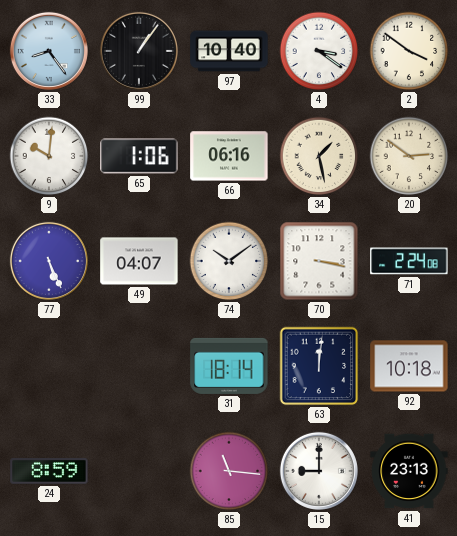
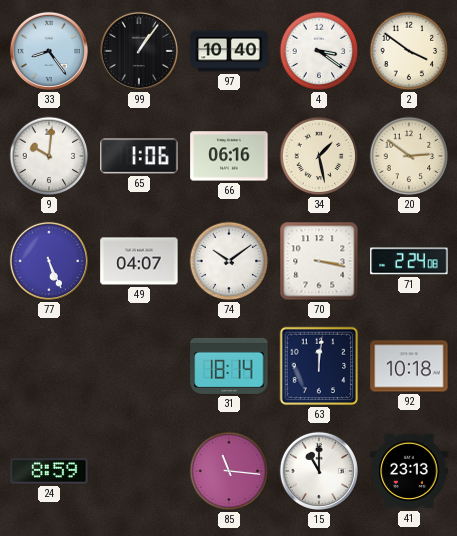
15: 9:00 -> 11:00
